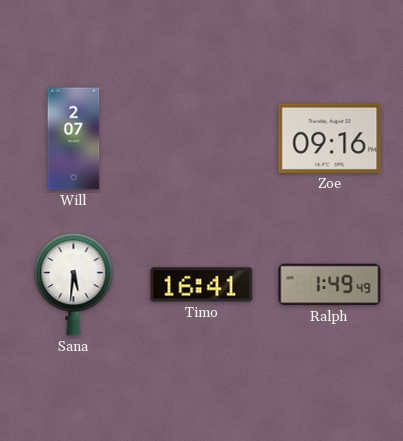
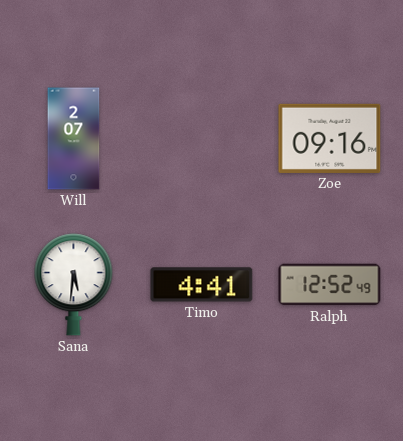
Timo: 16:41 -> 4:41
Ralph: 1:49 -> 12:52
